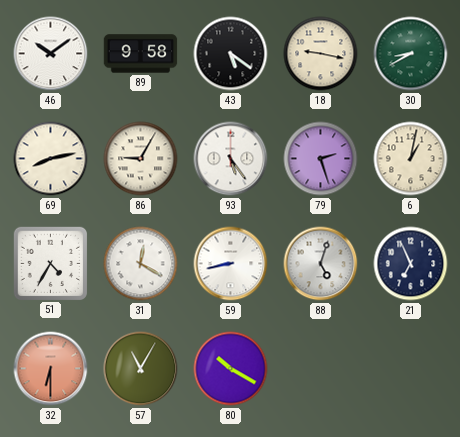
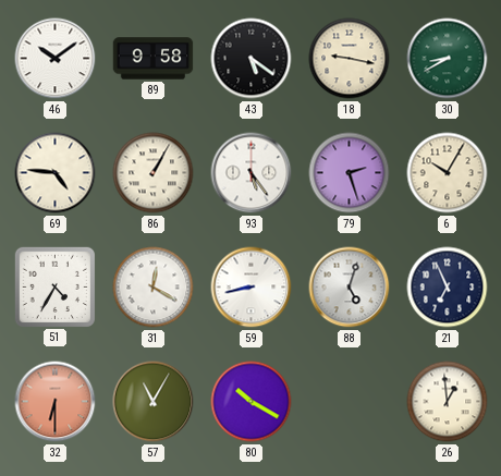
69: 8:13 -> 4:46
86: 9:05 -> 1:05
6: 1:02 -> 10:05
26: none -> 12:59
